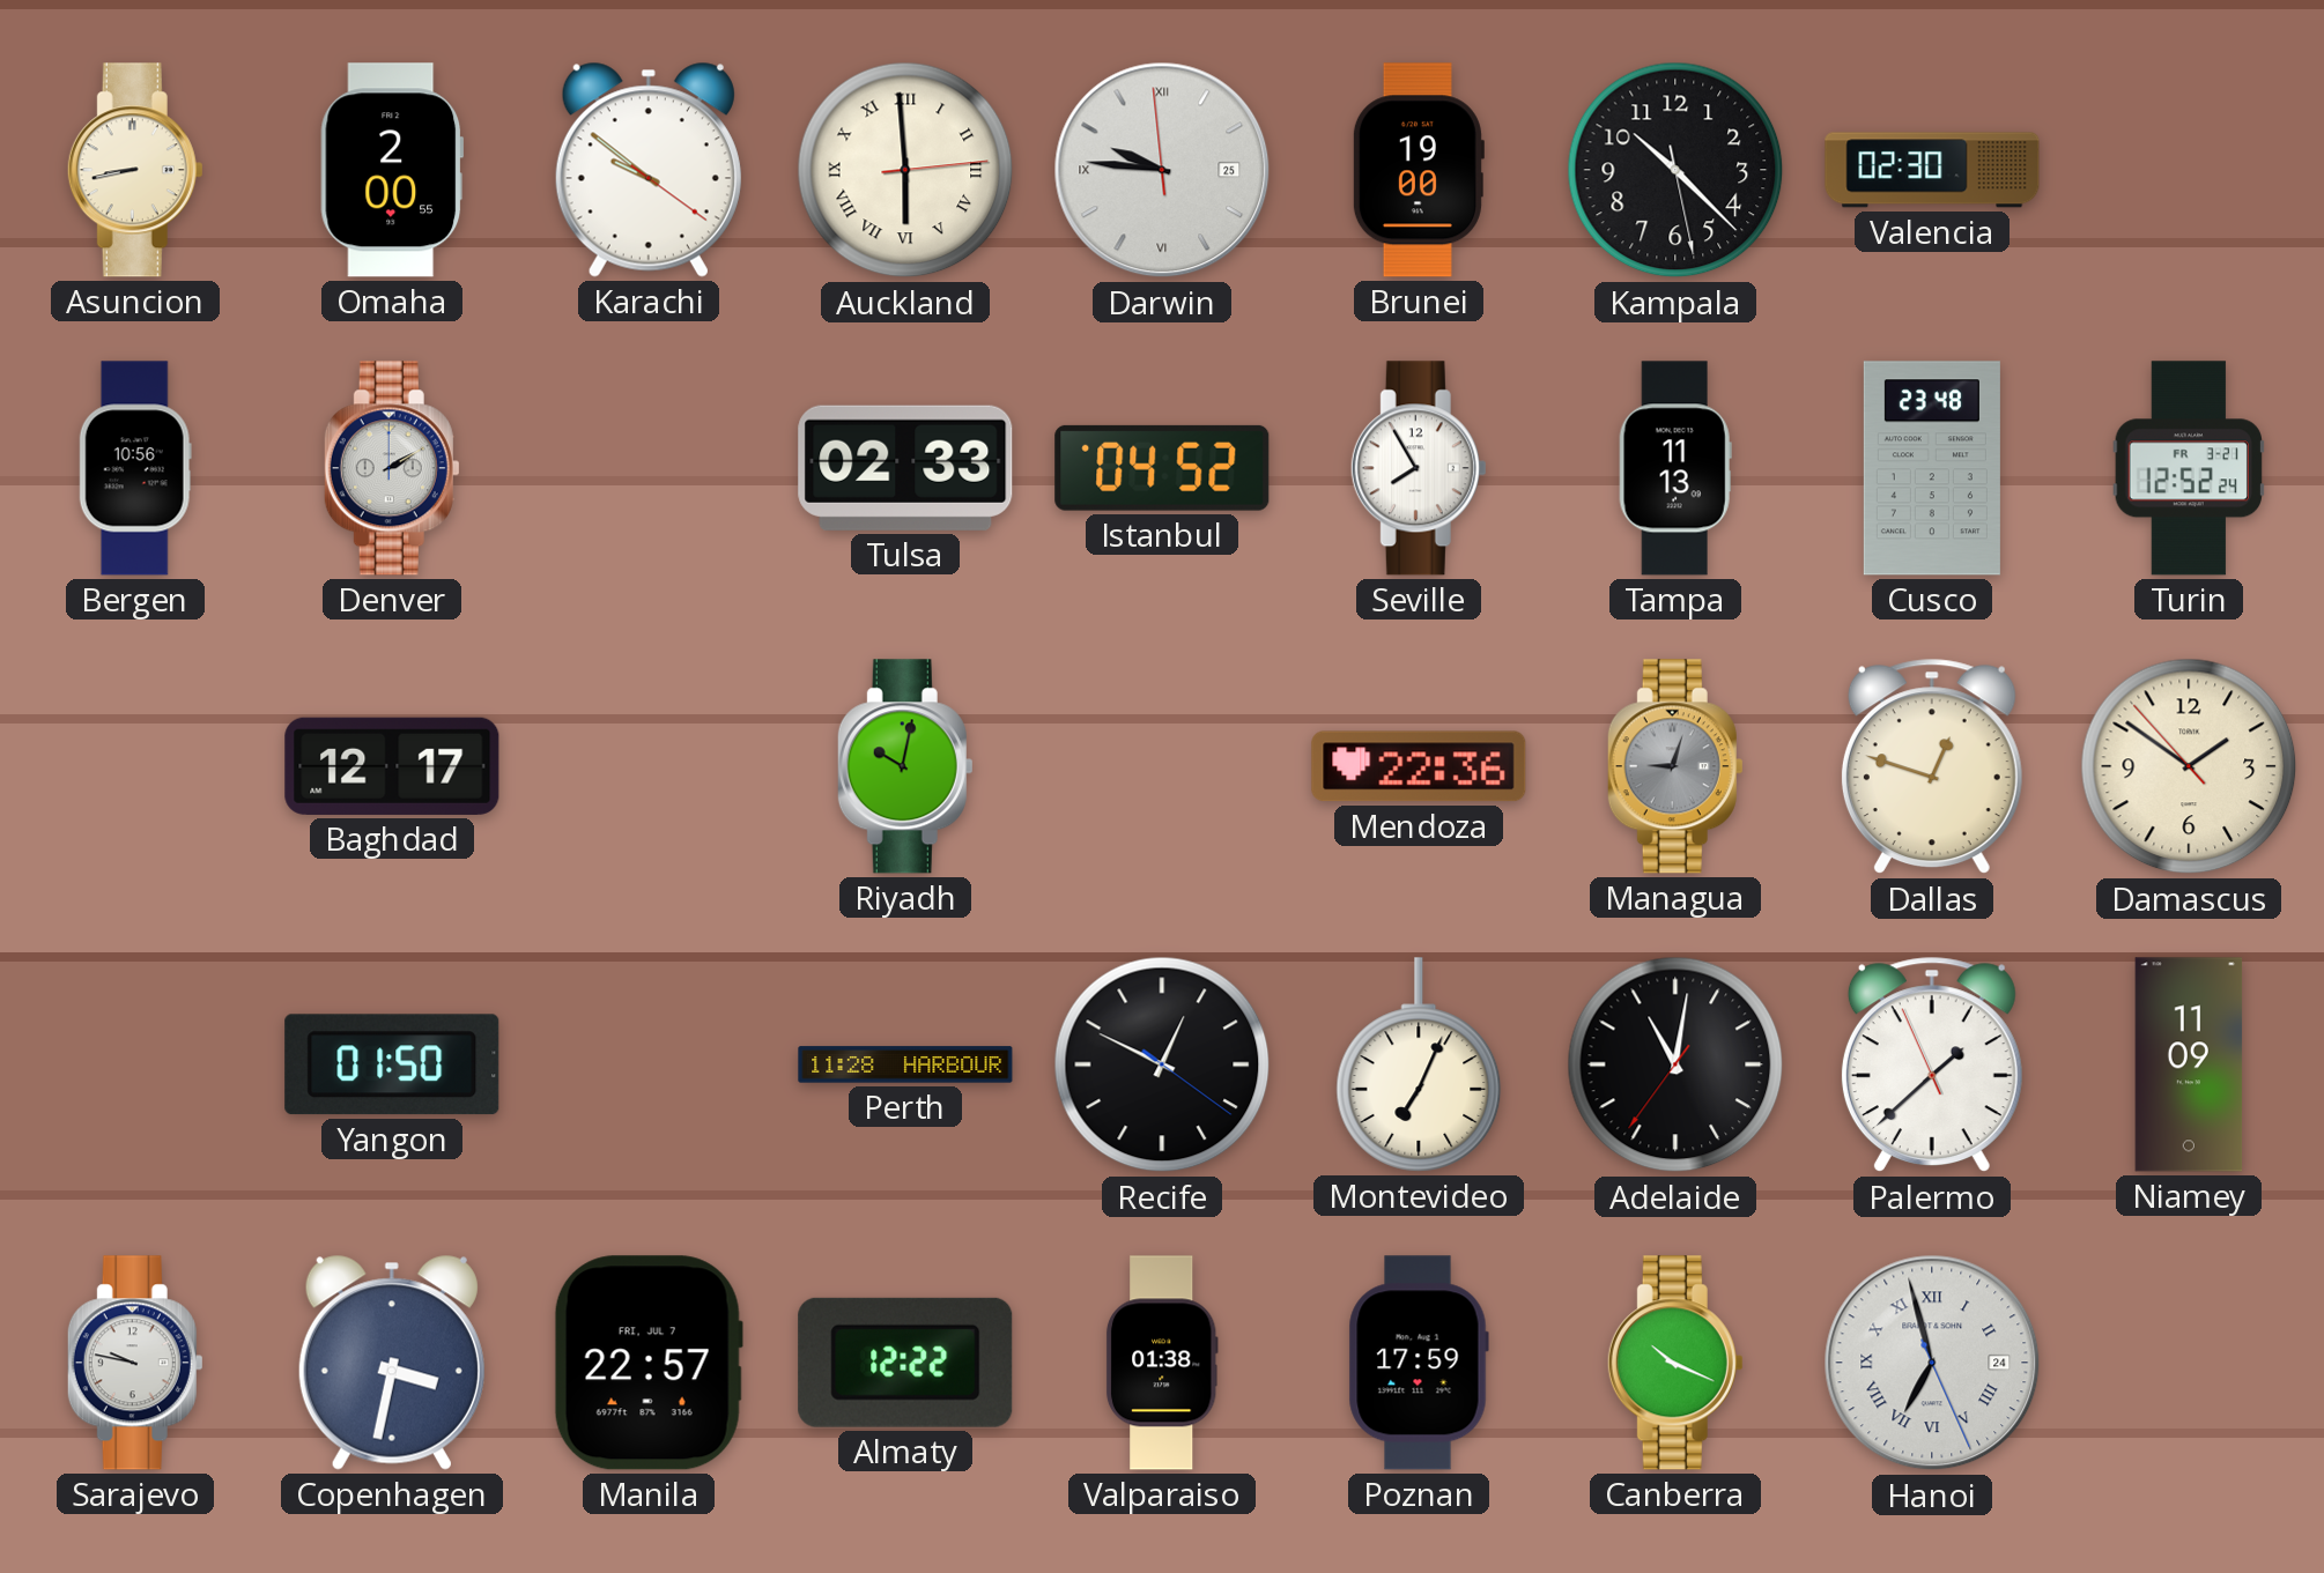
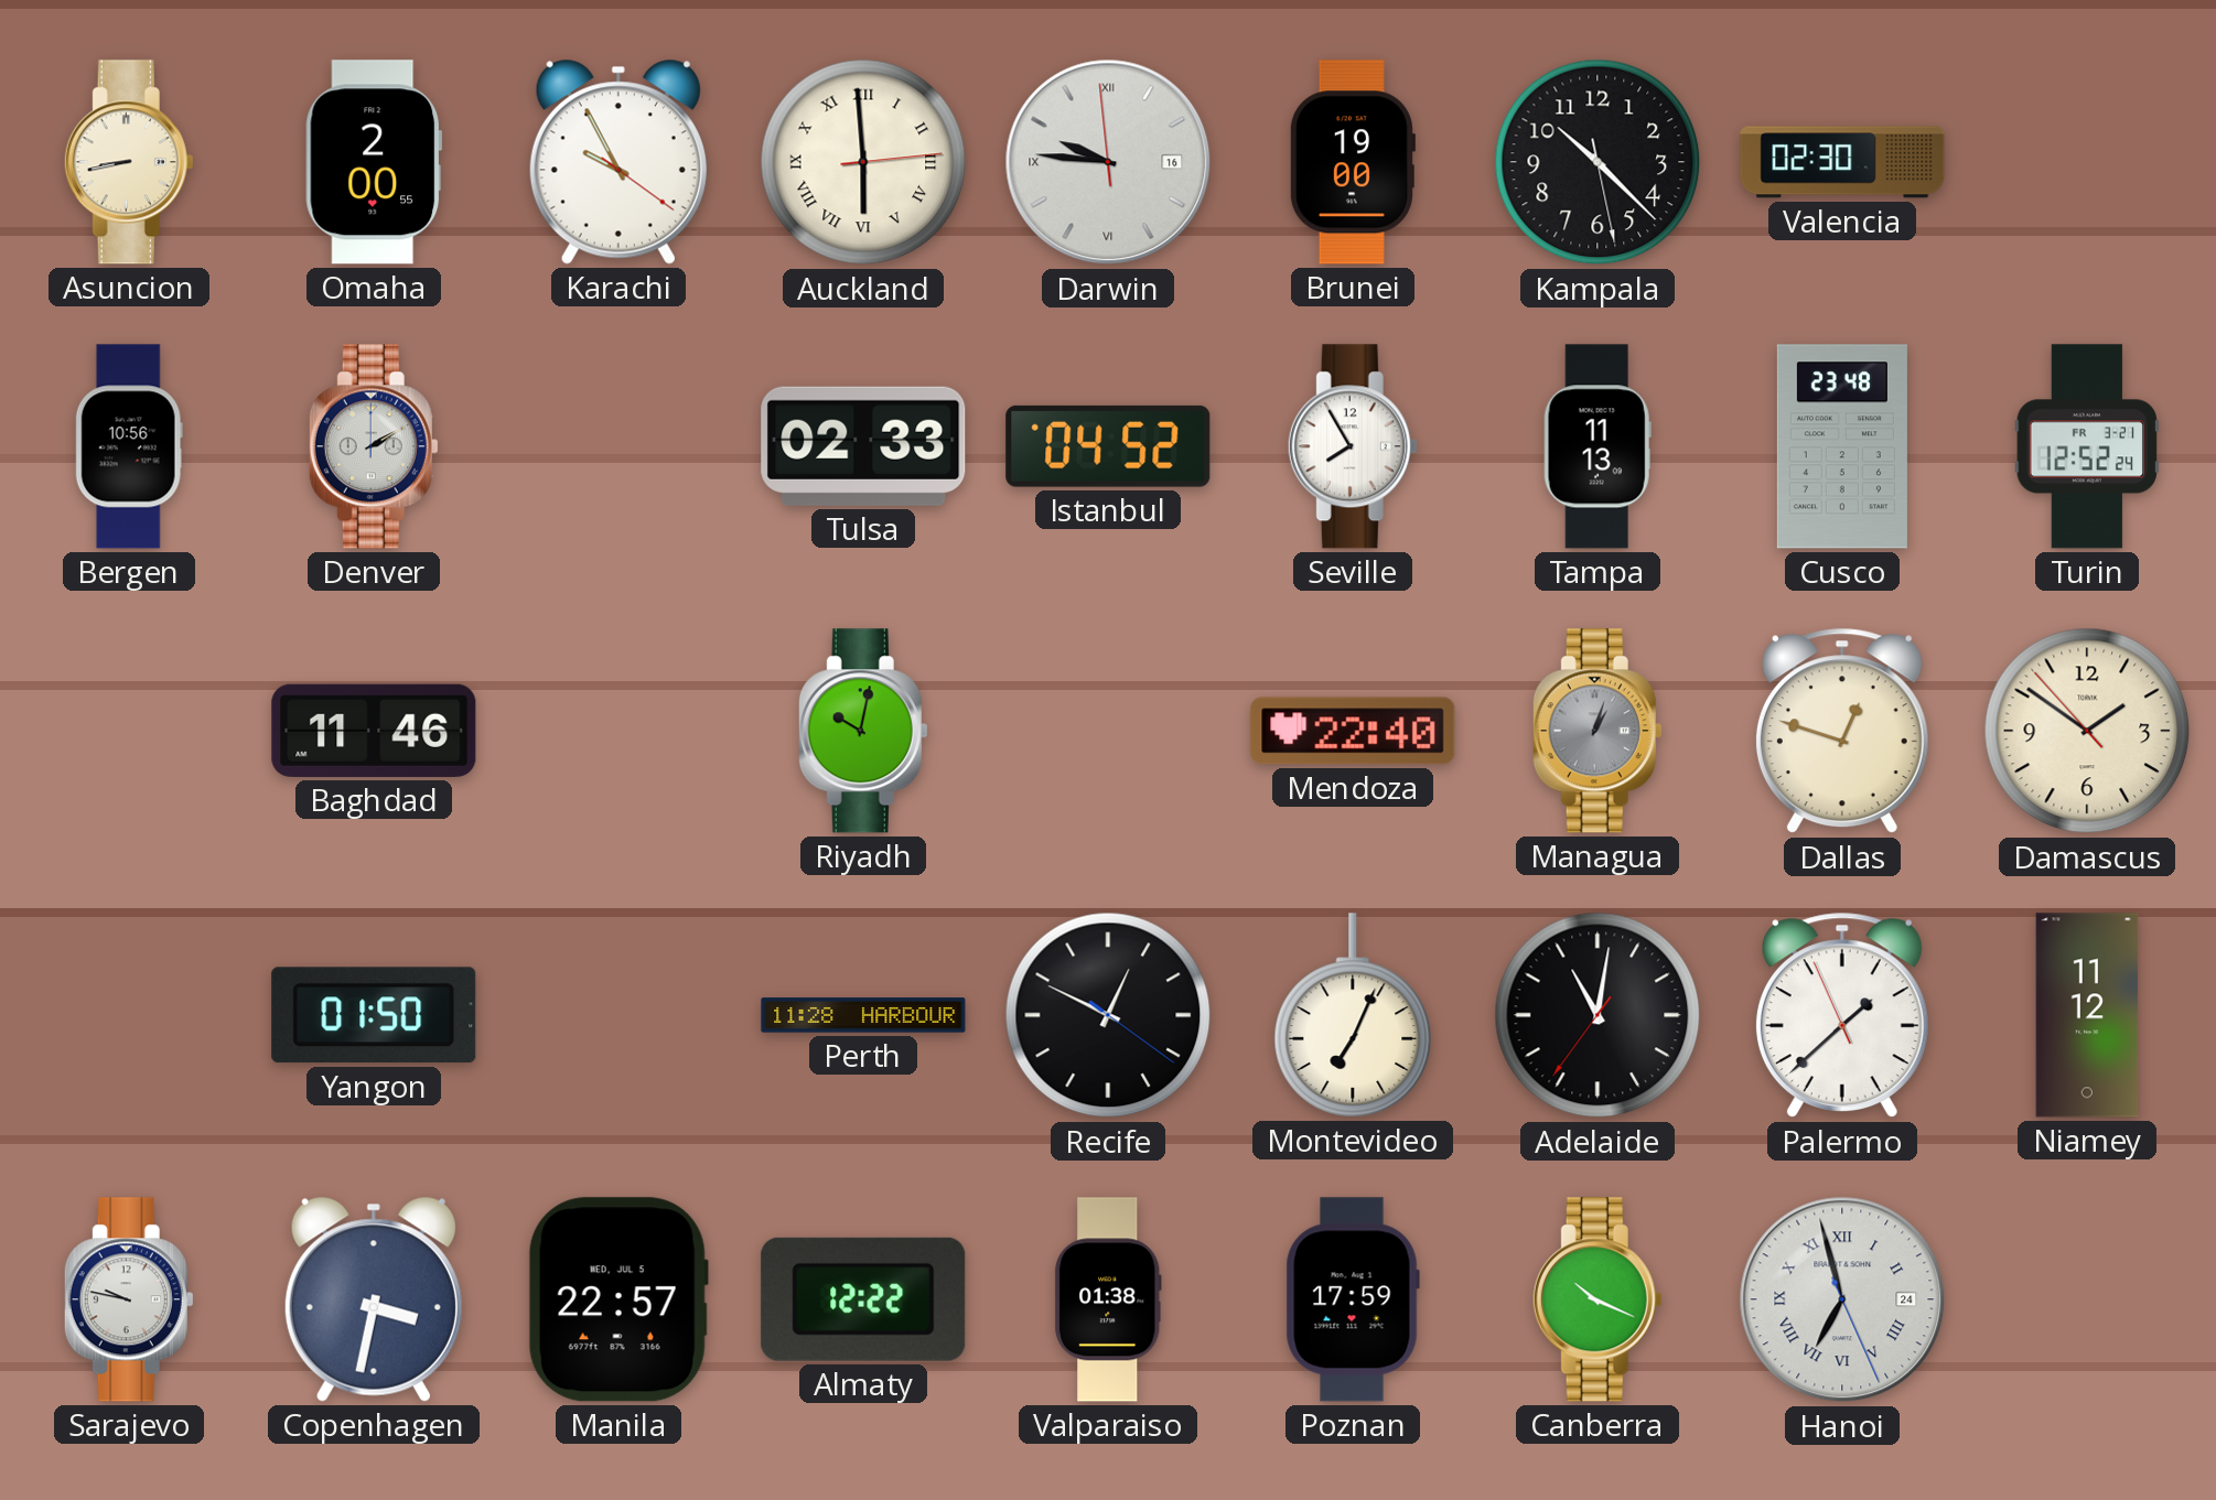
Karachi: 9:51 -> 9:55
Darwin date: 25 -> 16
Baghdad: 12:17 -> 11:46
Mendoza: 22:36 -> 22:40
Managua: 9:03 -> 1:03
Niamey: 11:09 -> 11:12
Manila date: FRI, JUL 7 -> WED, JUL 5
